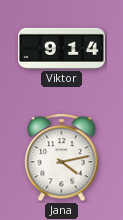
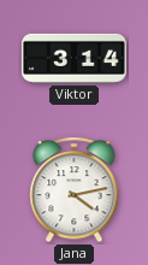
Viktor: 9:14 -> 3:14
